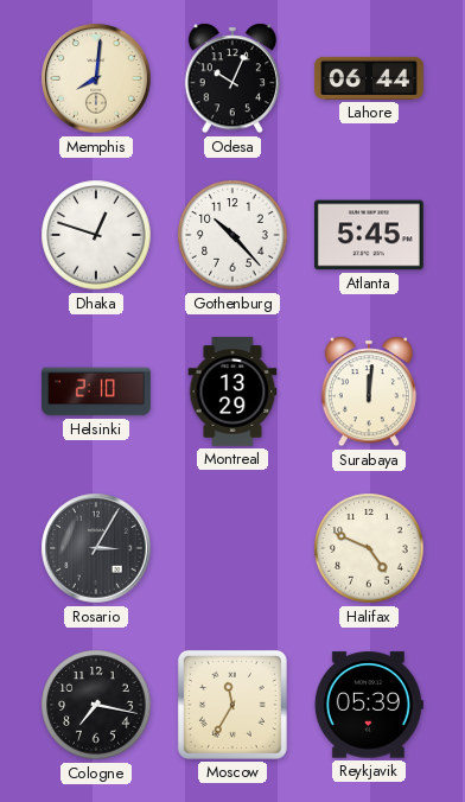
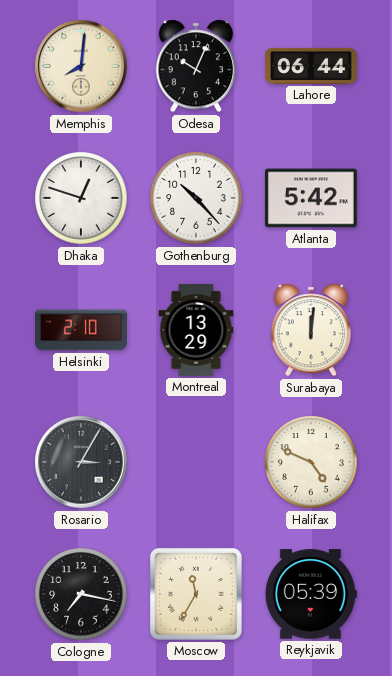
Atlanta: 5:45 -> 5:42
